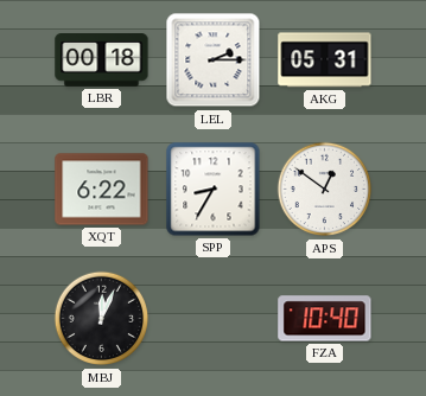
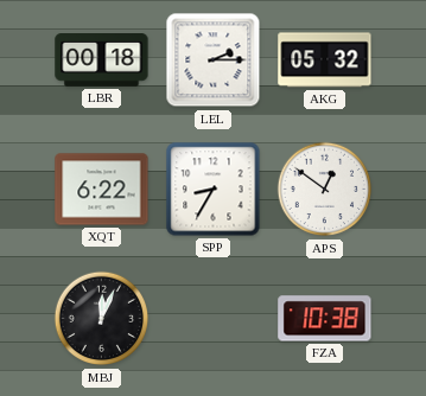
AKG: 05:31 -> 05:32
FZA: 10:40 -> 10:38
